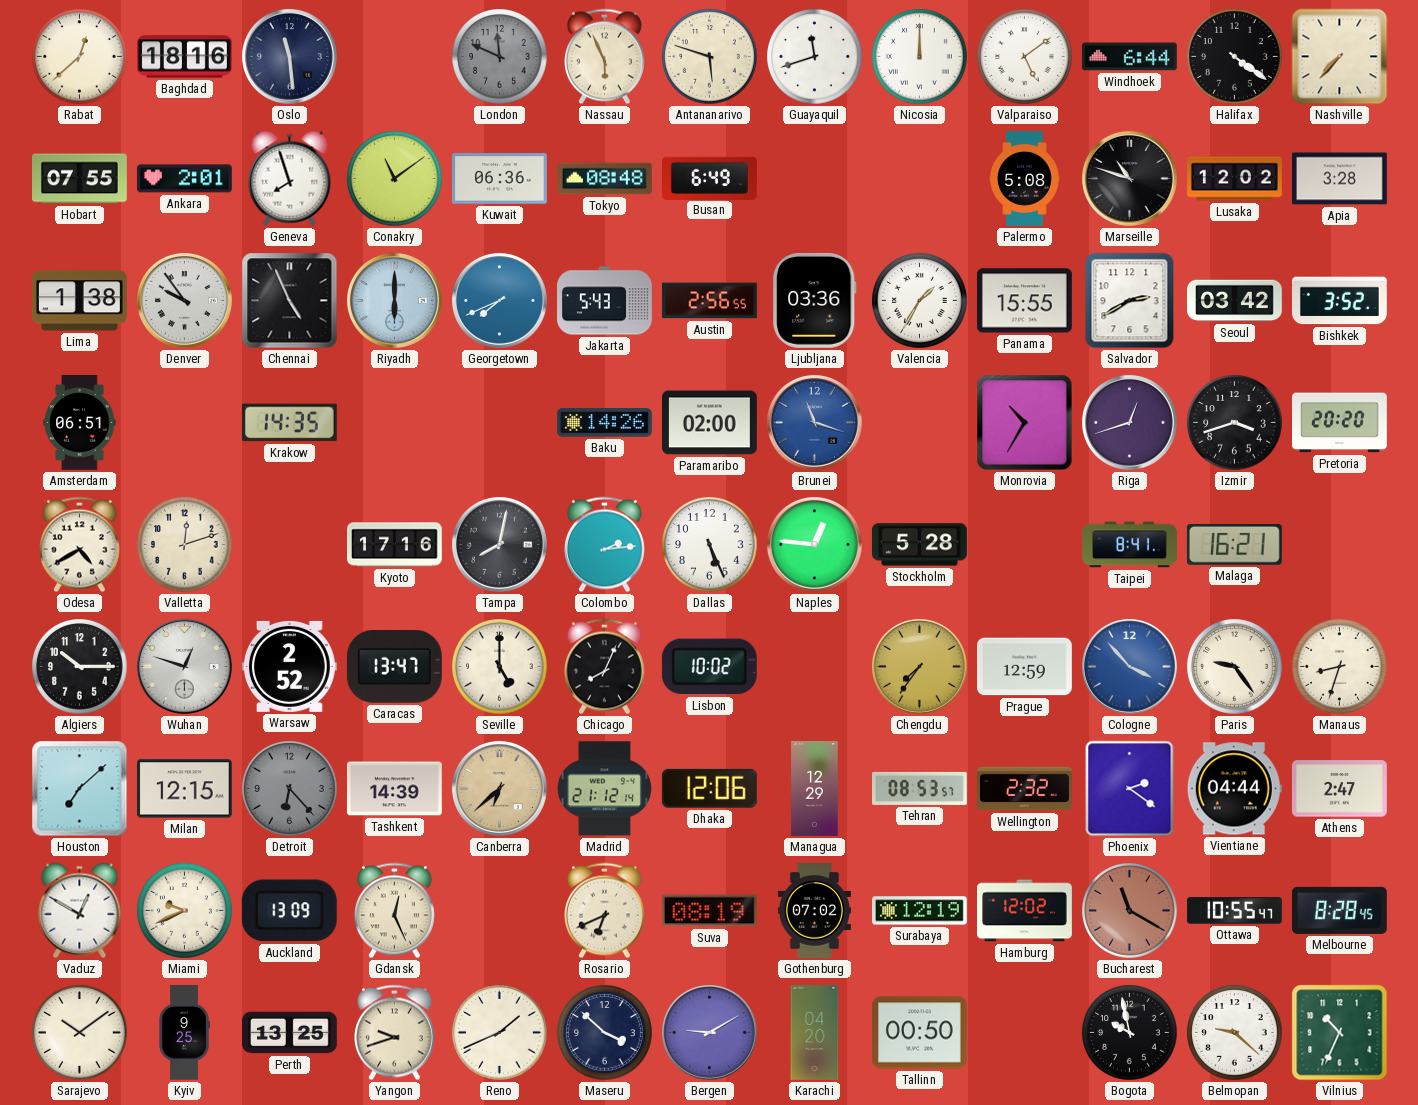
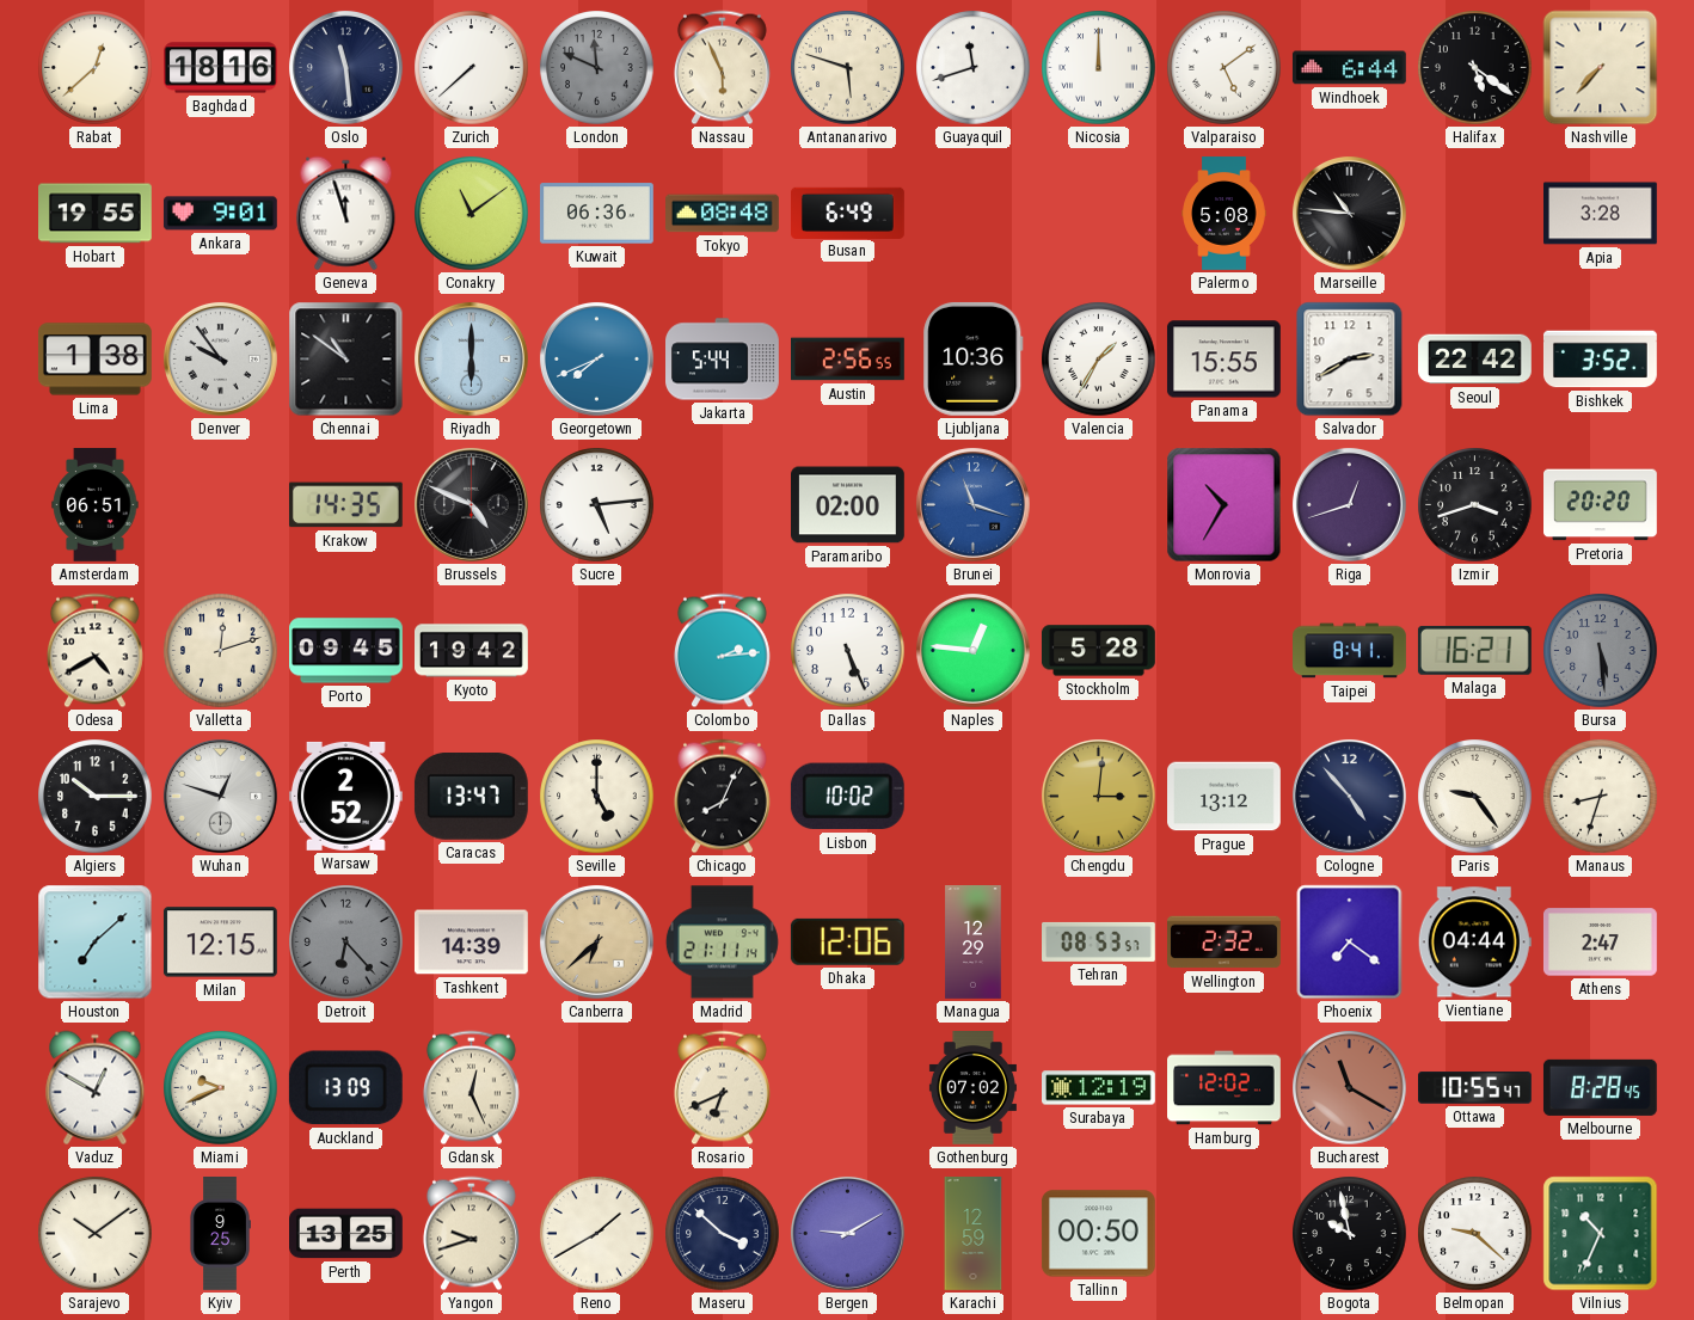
Zurich: none -> 7:38
Halifax: 4:21 -> 5:21
Hobart: 07:55 -> 19:55
Ankara: 2:01 -> 9:01
Geneva: 7:57 -> 11:57
Marseille: 10:48 -> 10:46
Lusaka: 12:02 -> none
Chennai: 4:56 -> 10:51
Jakarta: 5:43 -> 5:44
Ljubljana: 03:36 -> 10:36
Seoul: 03:42 -> 22:42
Brussels: none -> 4:49
Sucre: none -> 5:14
Baku: 14:26 -> none
Porto: none -> 09:45
Kyoto: 17:16 -> 19:42
Tampa: 8:02 -> none
Bursa: none -> 5:29
Chengdu: 7:36 -> 3:01
Prague: 12:59 -> 13:12
Cologne: 3:53 -> 4:53
Cologne dial: blue -> navy
Madrid: 21:12 -> 21:11
Phoenix: 2:21 -> 7:21
Suva: 08:19 -> none
Reno: 1:41 -> 1:40
Karachi: 04:20 -> 12:59
